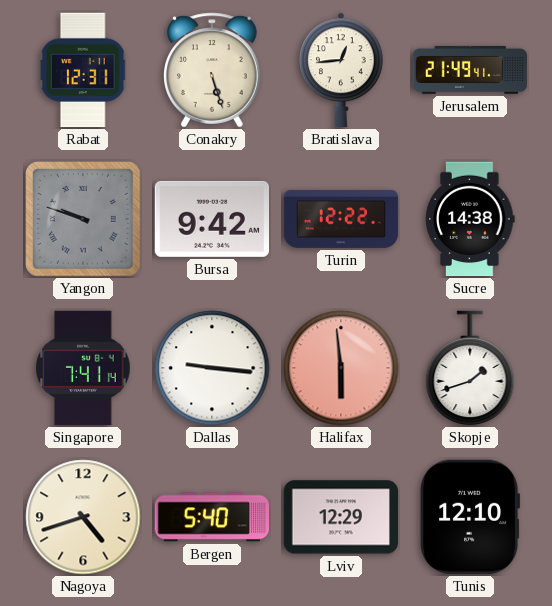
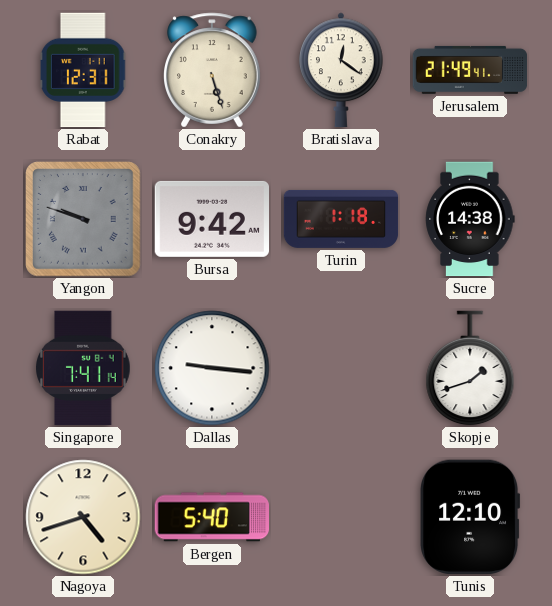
Bratislava: 12:44 -> 12:21
Turin: 12:22 -> 1:18
Halifax: 5:59 -> none
Lviv: 12:29 -> none
